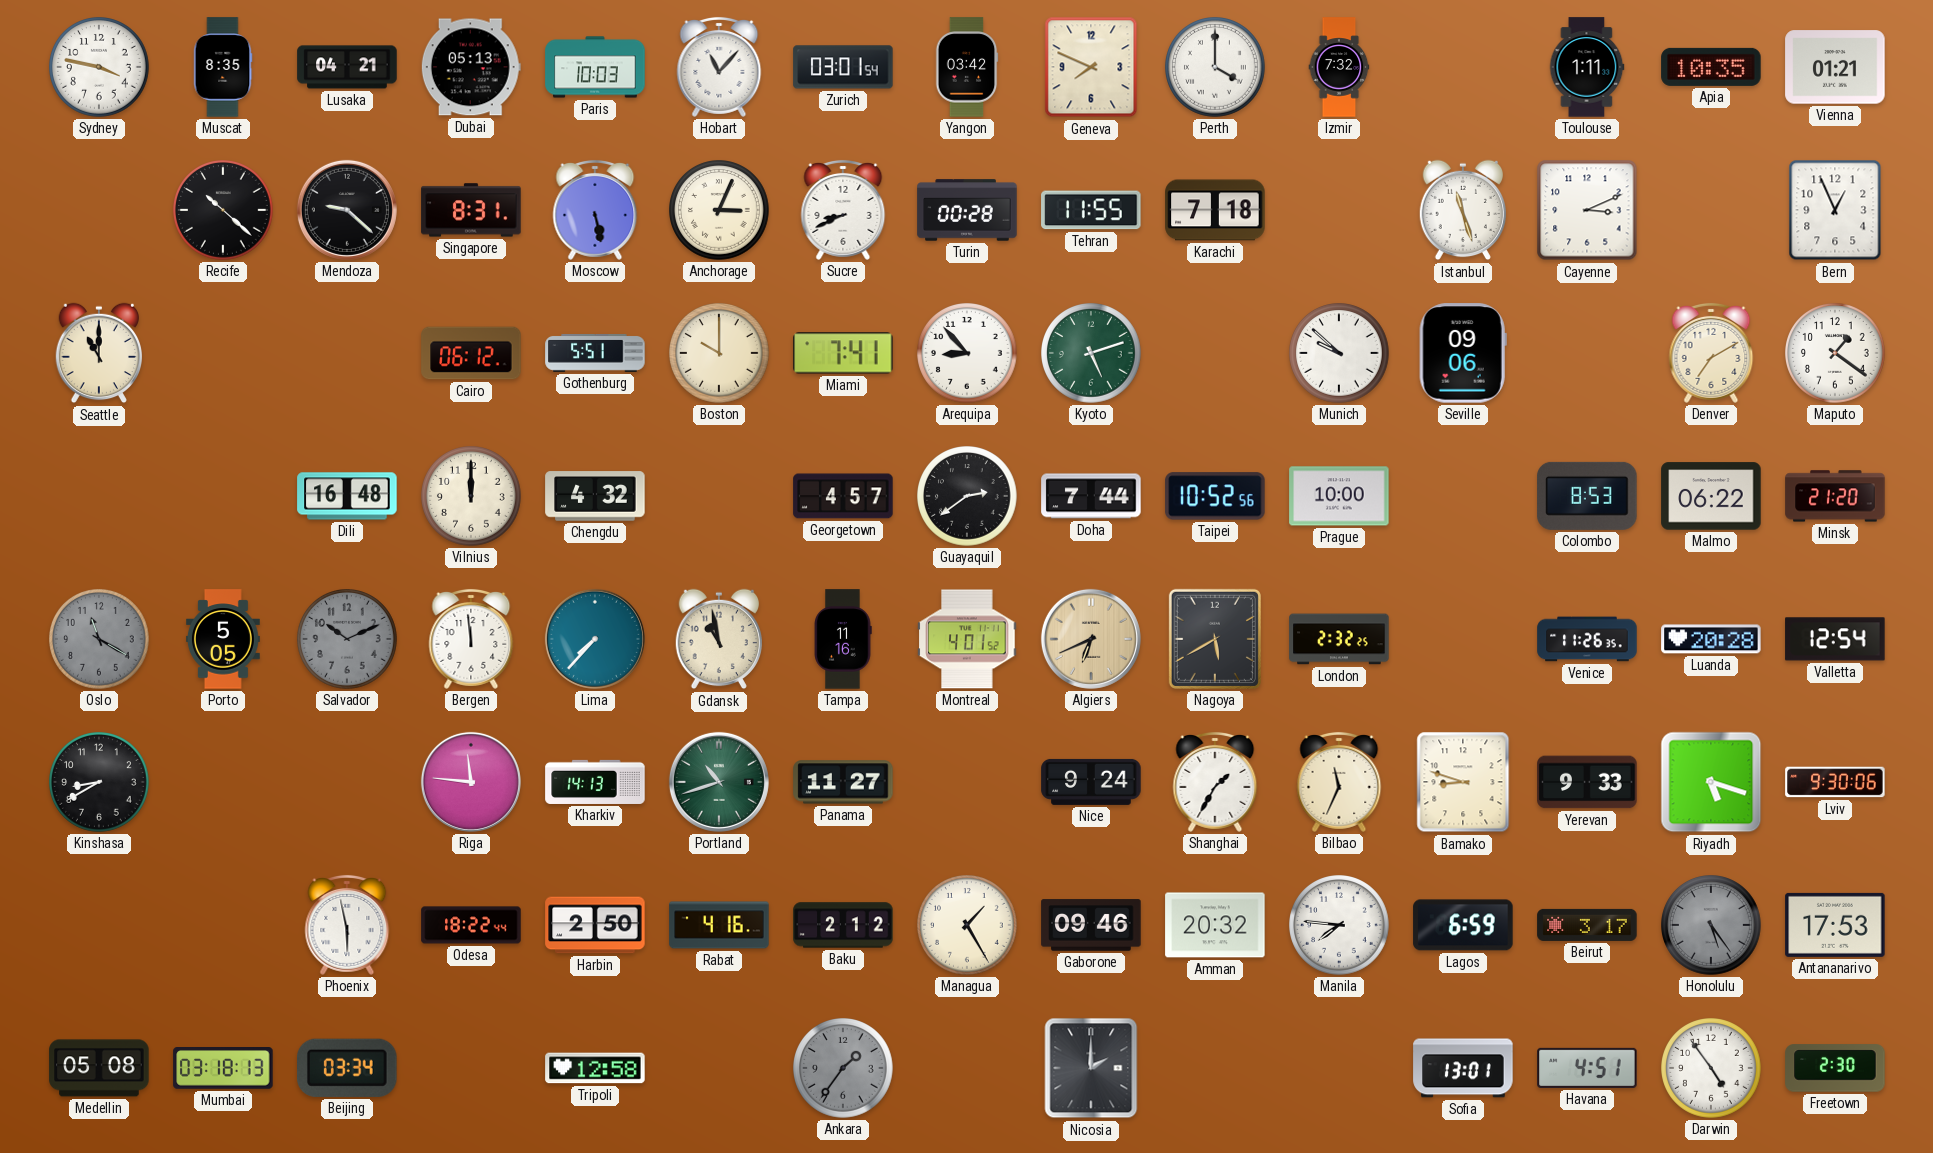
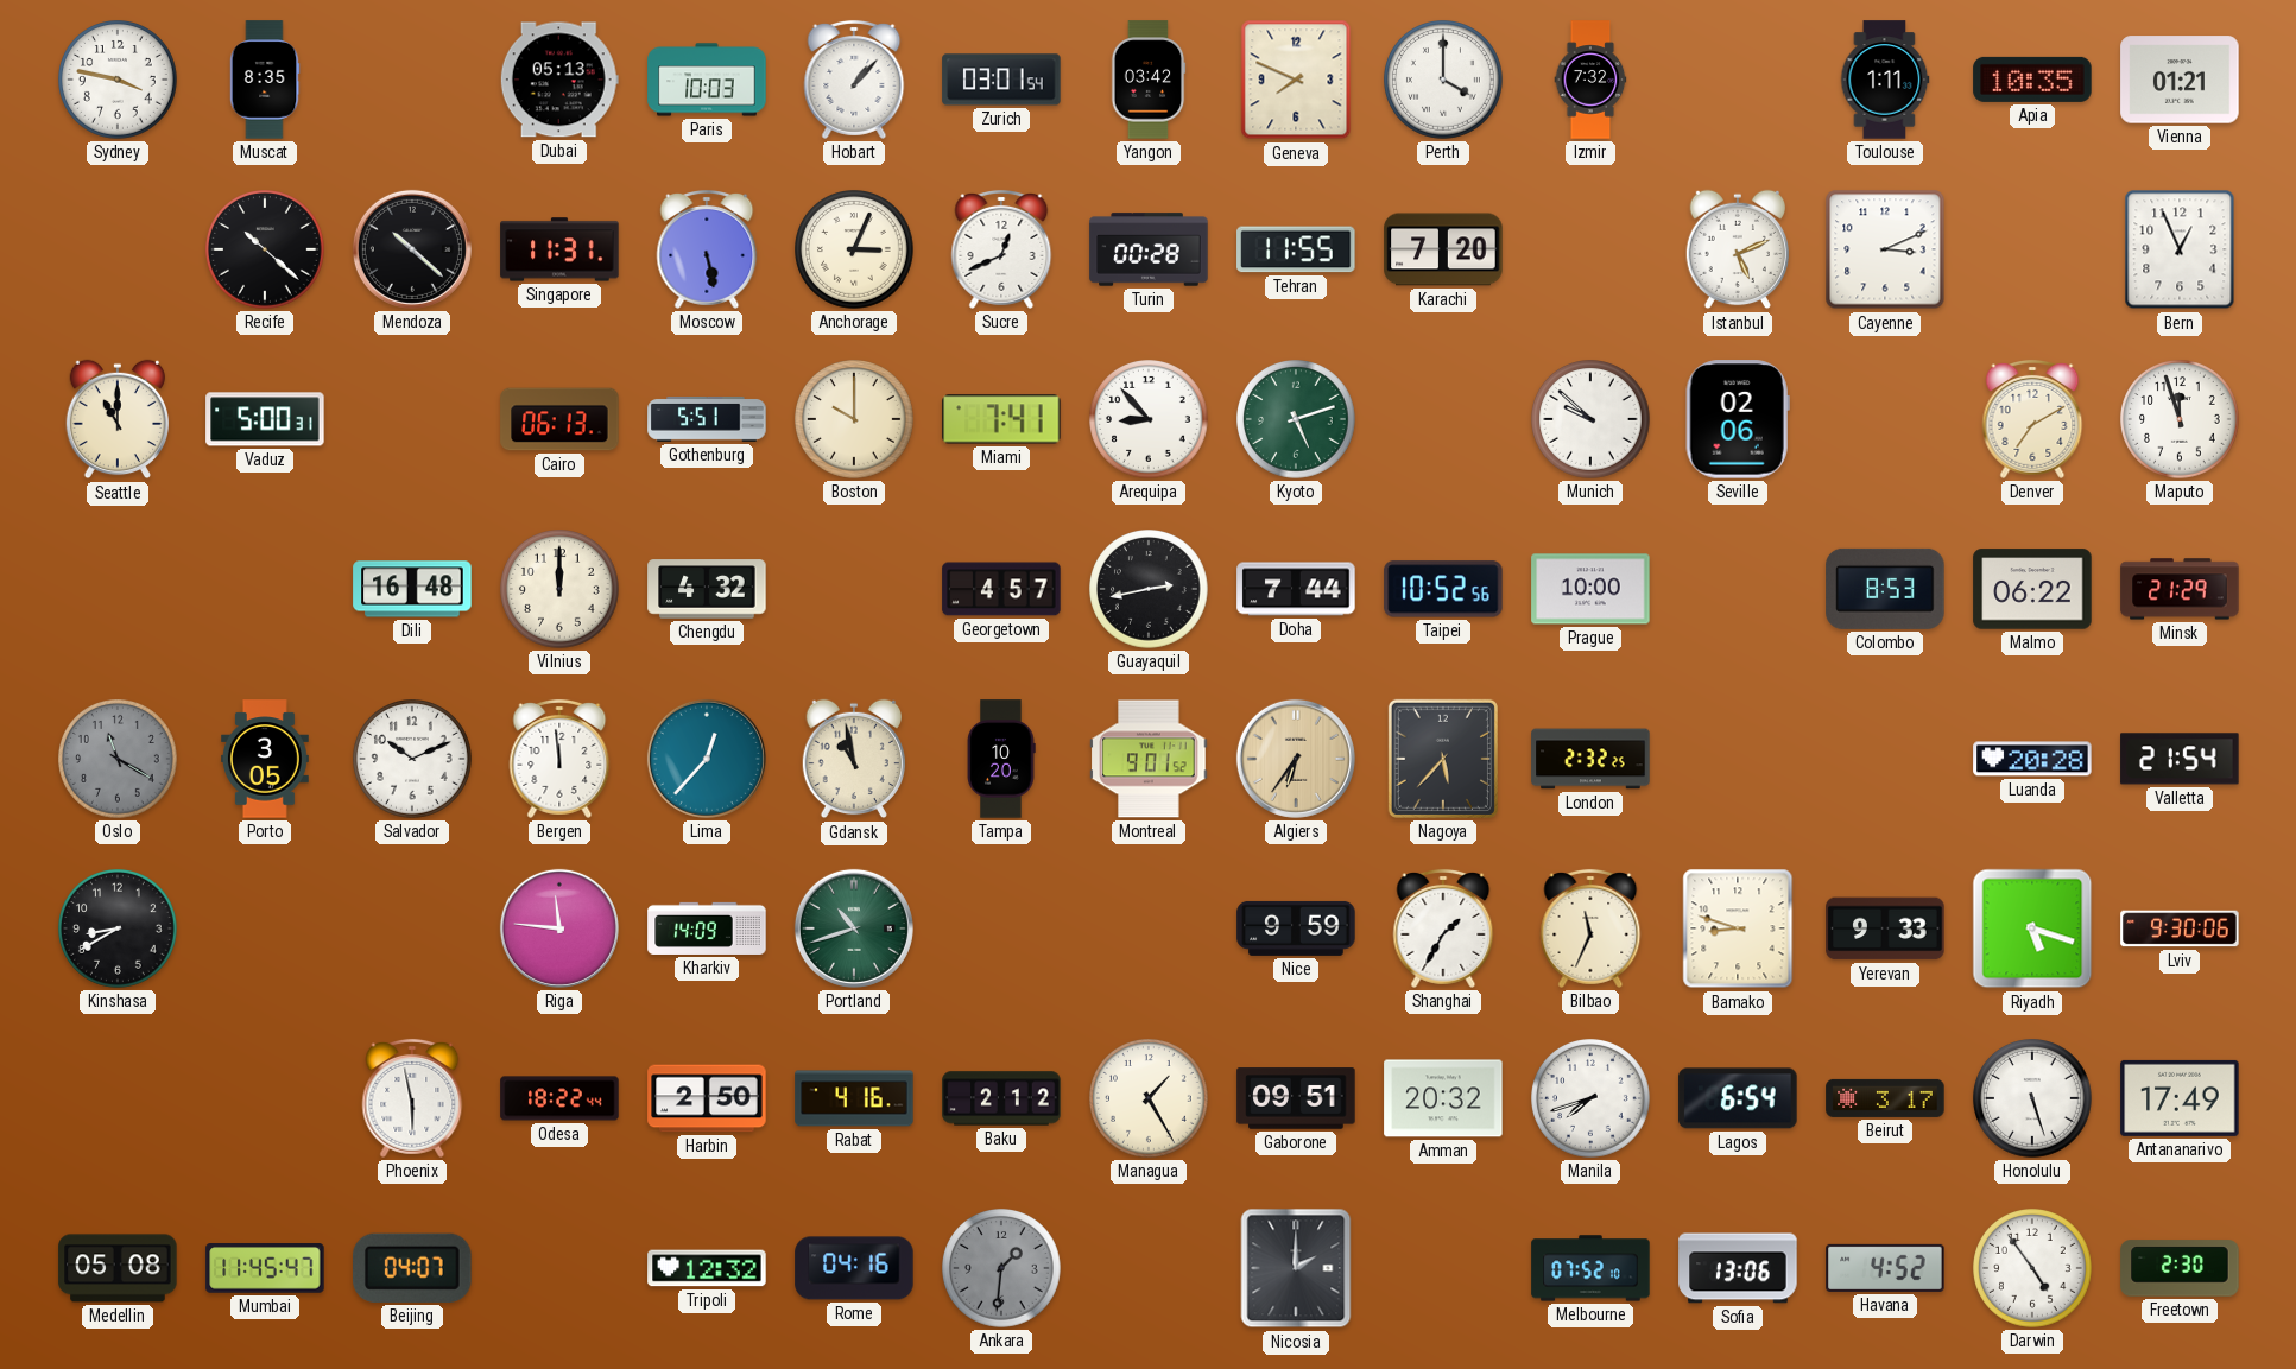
Lusaka: 04:21 -> none
Hobart: 11:07 -> 1:07
Mendoza: 9:22 -> 10:22
Singapore: 8:31 -> 11:31
Sucre: 8:41 -> 12:41
Karachi: 7:18 -> 7:20
Istanbul: 11:27 -> 5:11
Vaduz: none -> 5:00
Cairo: 06:12 -> 06:13
Seville: 09:06 -> 02:06
Maputo: 1:21 -> 11:57
Guayaquil: 2:39 -> 2:43
Minsk: 21:20 -> 21:29
Porto: 5:05 -> 3:05
Salvador dial: grey -> white
Lima: 7:37 -> 12:37
Tampa: 11:16 -> 10:20
Montreal: 4:01 -> 9:01
Algiers: 6:41 -> 6:36
Nagoya: 5:40 -> 5:37
Venice: 11:26 -> none
Valletta: 12:54 -> 21:54
Kharkiv: 14:13 -> 14:09
Panama: 11:27 -> none
Nice: 9:24 -> 9:59
Gaborone: 09:46 -> 09:51
Manila: 7:46 -> 7:42
Lagos: 6:59 -> 6:54
Honolulu: 5:24 -> 5:27
Honolulu dial: grey -> white
Antananarivo: 17:53 -> 17:49
Mumbai: 03:18 -> 11:45
Beijing: 03:34 -> 04:07
Tripoli: 12:58 -> 12:32
Rome: none -> 04:16
Ankara: 1:36 -> 1:31
Melbourne: none -> 07:52
Sofia: 13:01 -> 13:06
Havana: 4:51 -> 4:52
